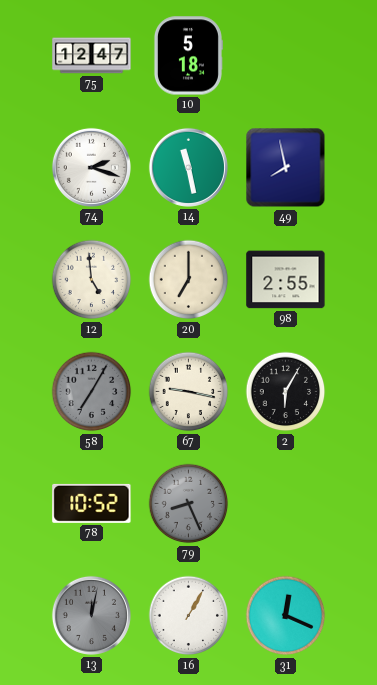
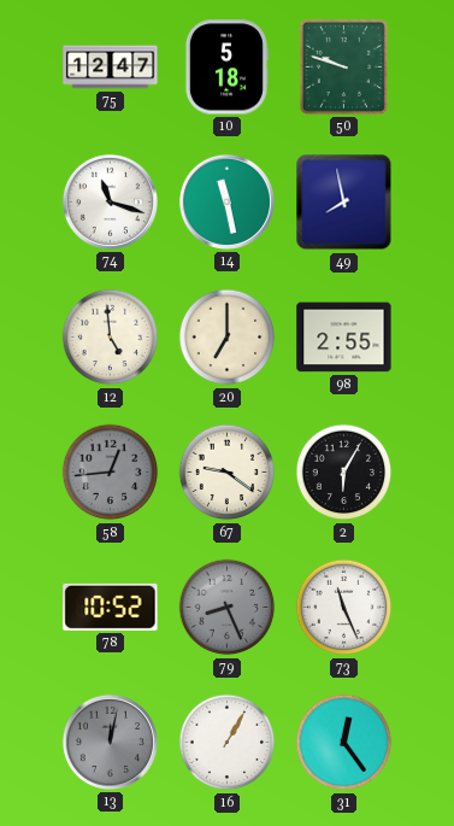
50: none -> 9:48
74: 2:18 -> 11:18
58: 7:05 -> 12:44
67: 9:17 -> 9:21
73: none -> 11:26
31: 12:19 -> 12:24
